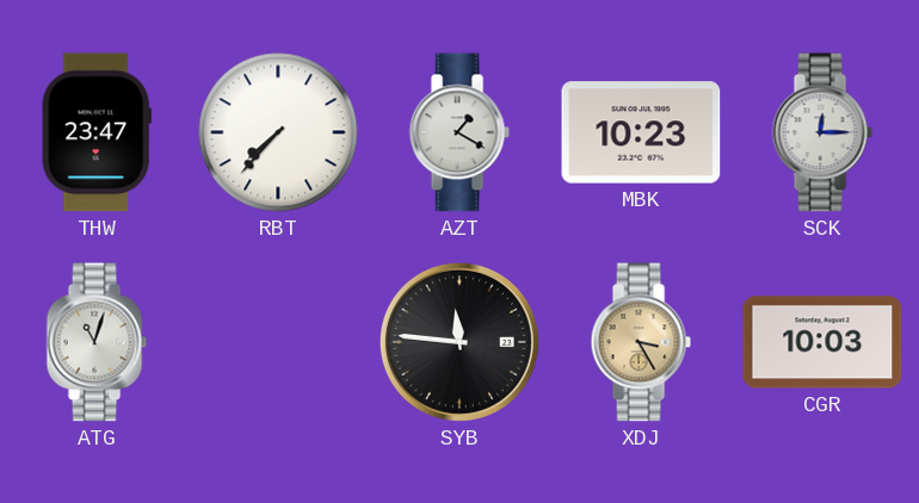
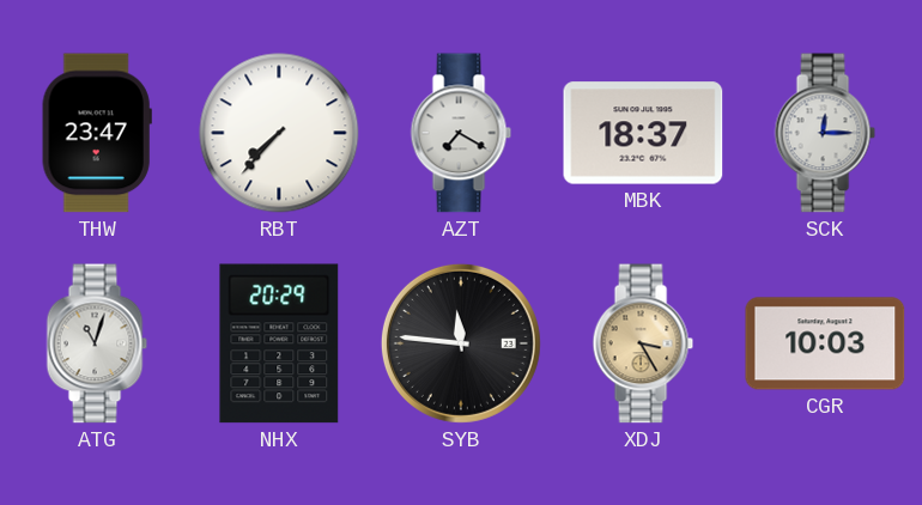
AZT: 1:20 -> 7:20
MBK: 10:23 -> 18:37
NHX: none -> 20:29
